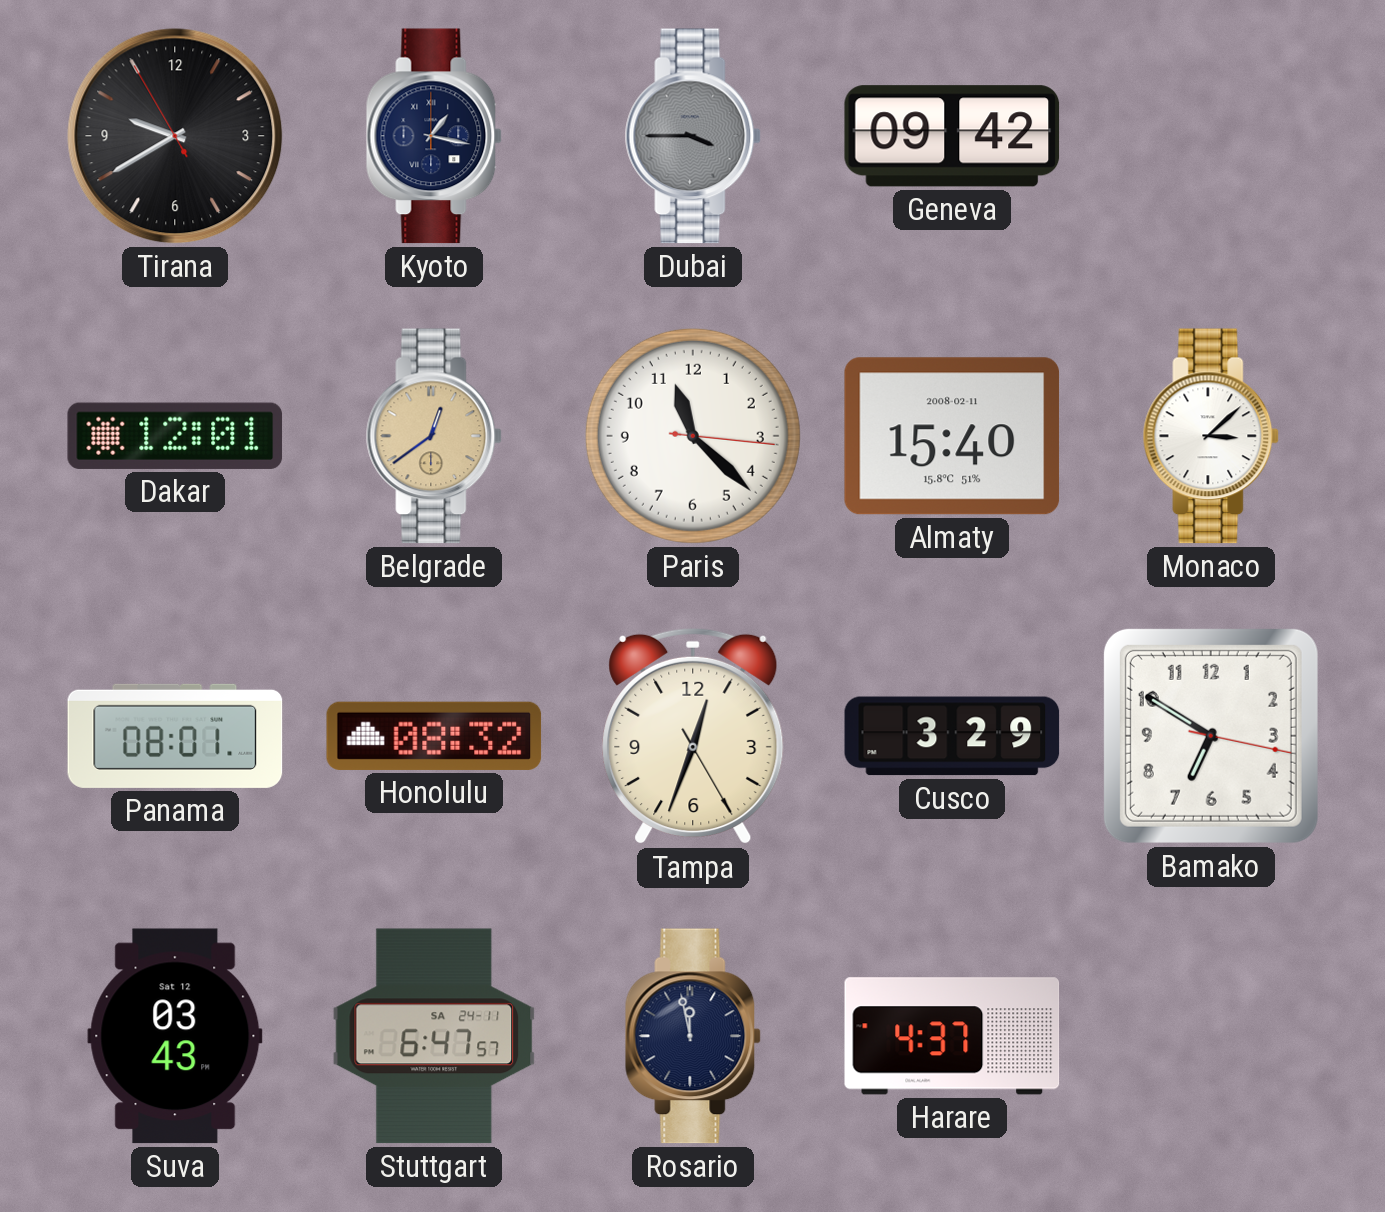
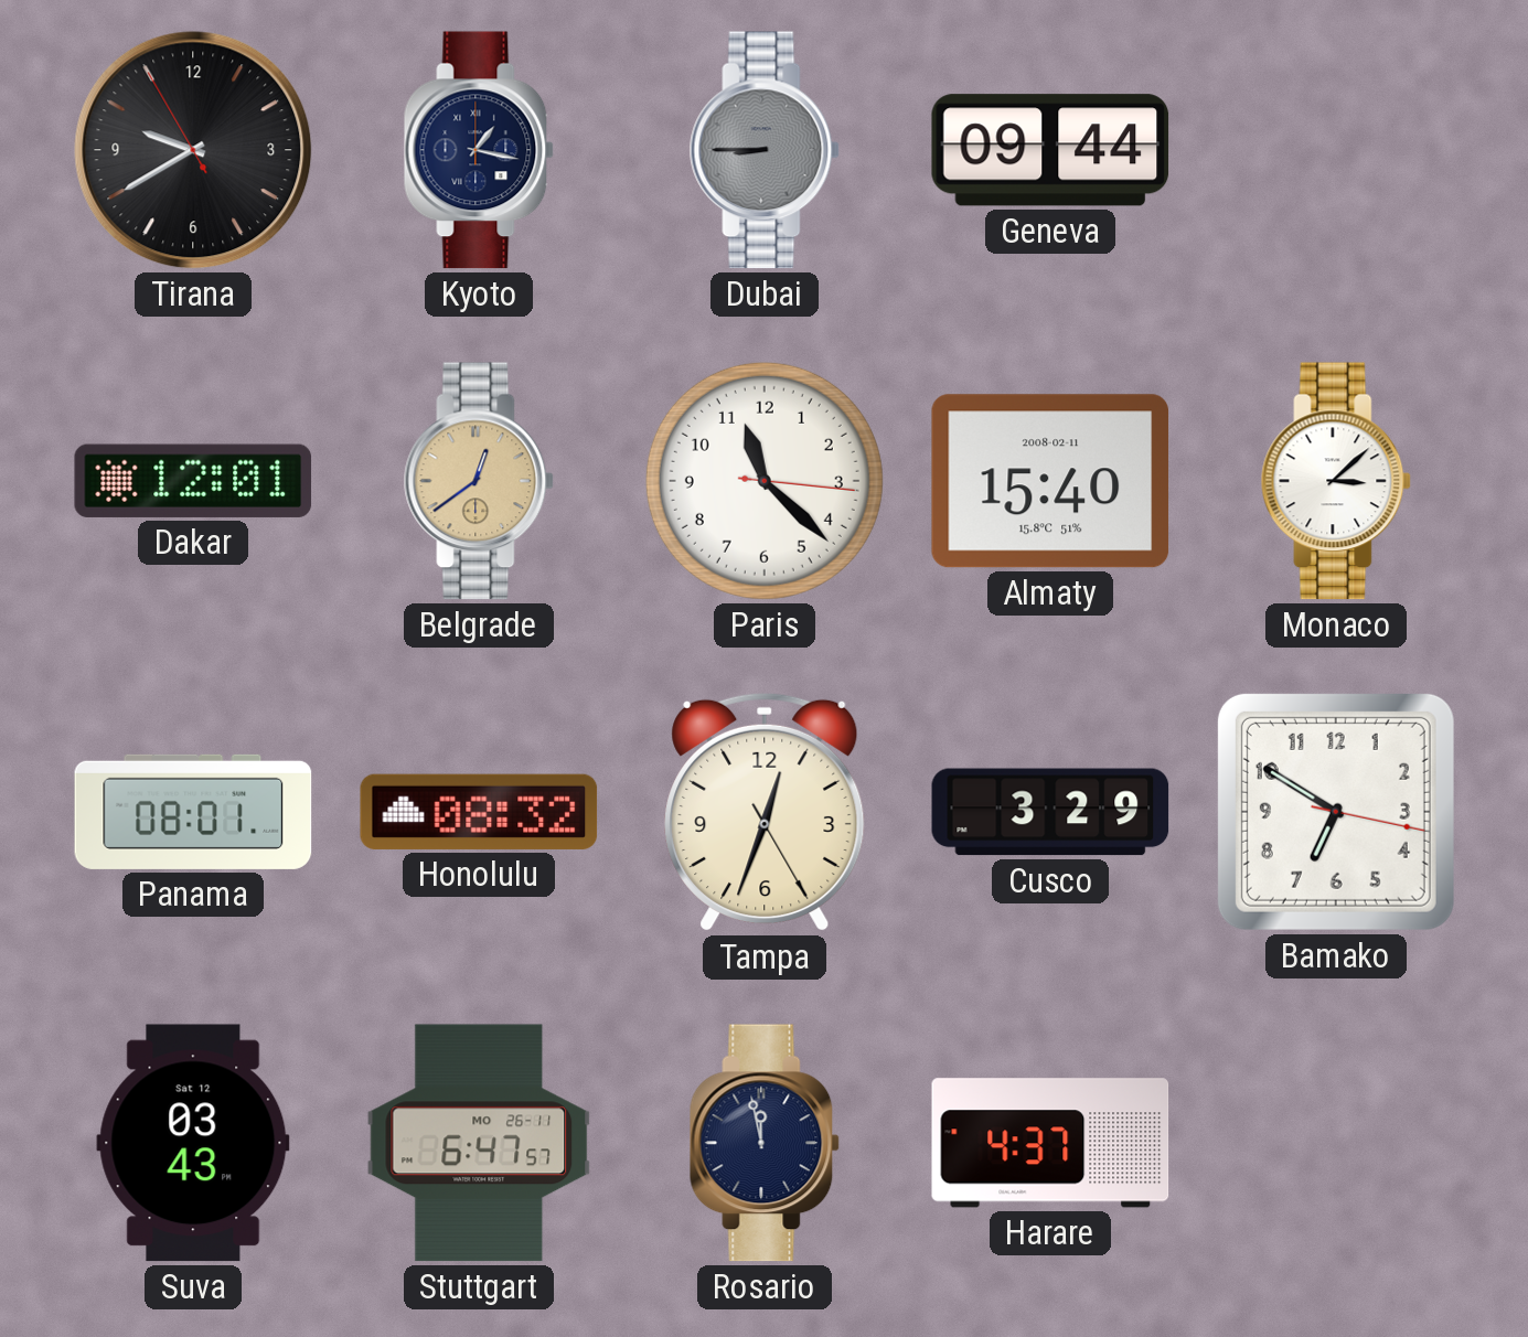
Dubai: 3:45 -> 8:45
Geneva: 09:42 -> 09:44
Stuttgart date: SA 24-11 -> MO 26-11
